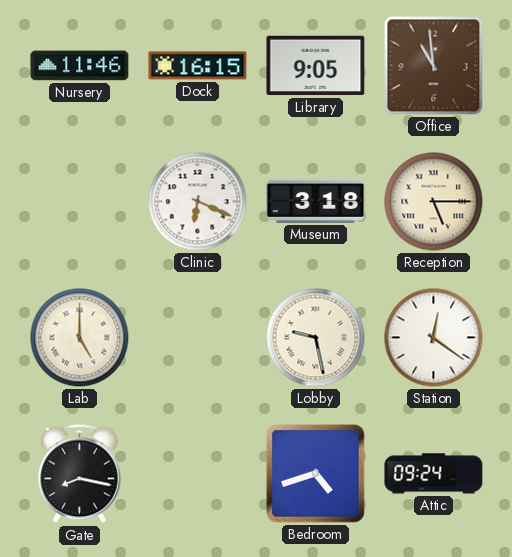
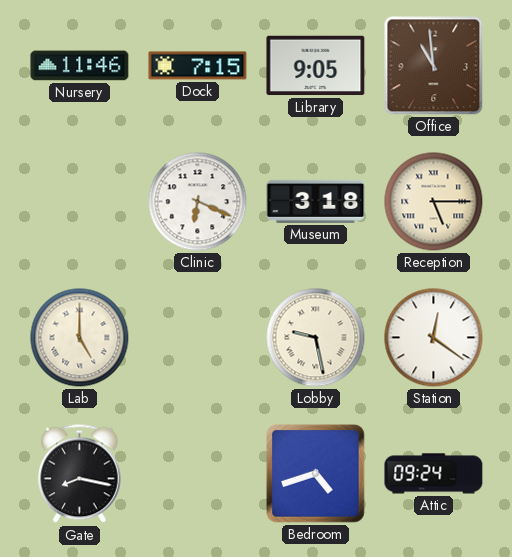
Dock: 16:15 -> 7:15
